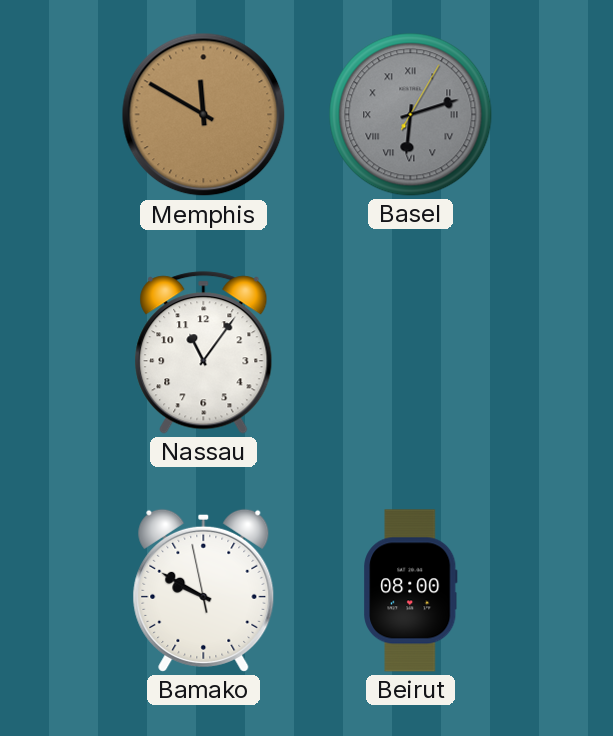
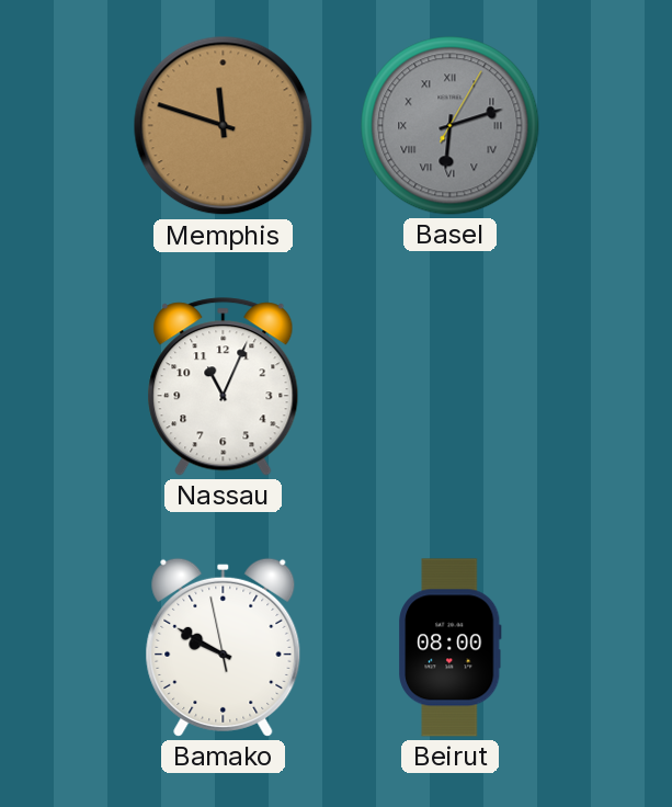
Memphis: 11:50 -> 11:48
Nassau: 11:06 -> 11:04
